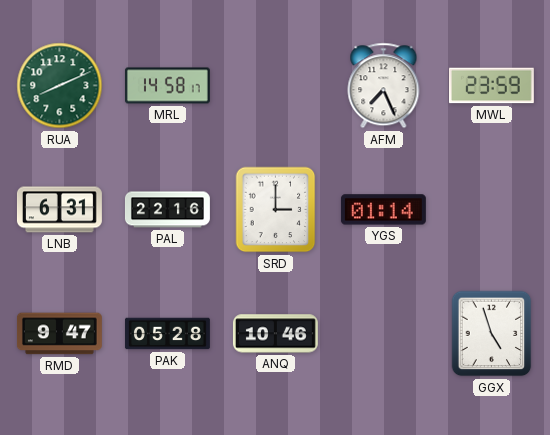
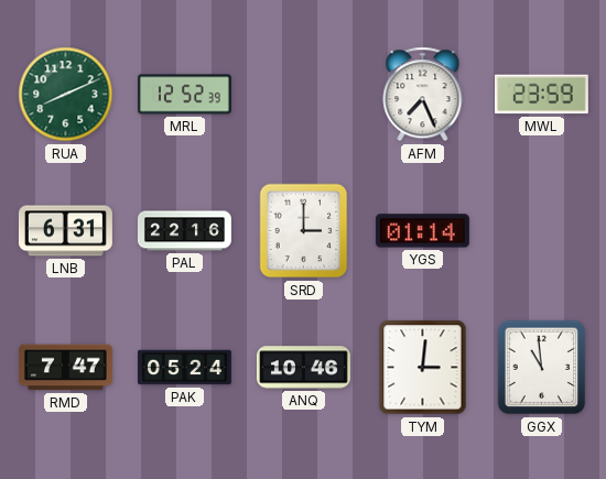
MRL: 14:58 -> 12:52
RMD: 9:47 -> 7:47
PAK: 05:28 -> 05:24
TYM: none -> 3:01
GGX: 4:57 -> 10:59
